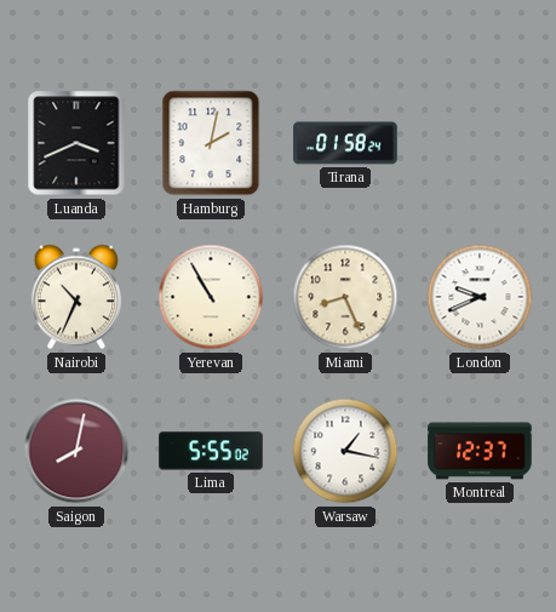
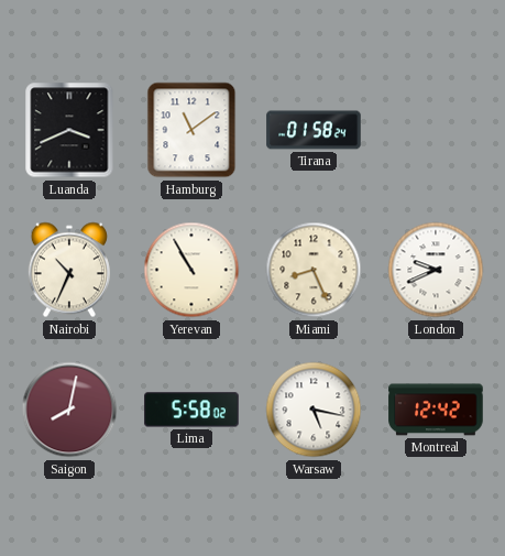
Hamburg: 2:02 -> 11:09
Lima: 5:55 -> 5:58
Warsaw: 1:17 -> 5:17
Montreal: 12:37 -> 12:42
